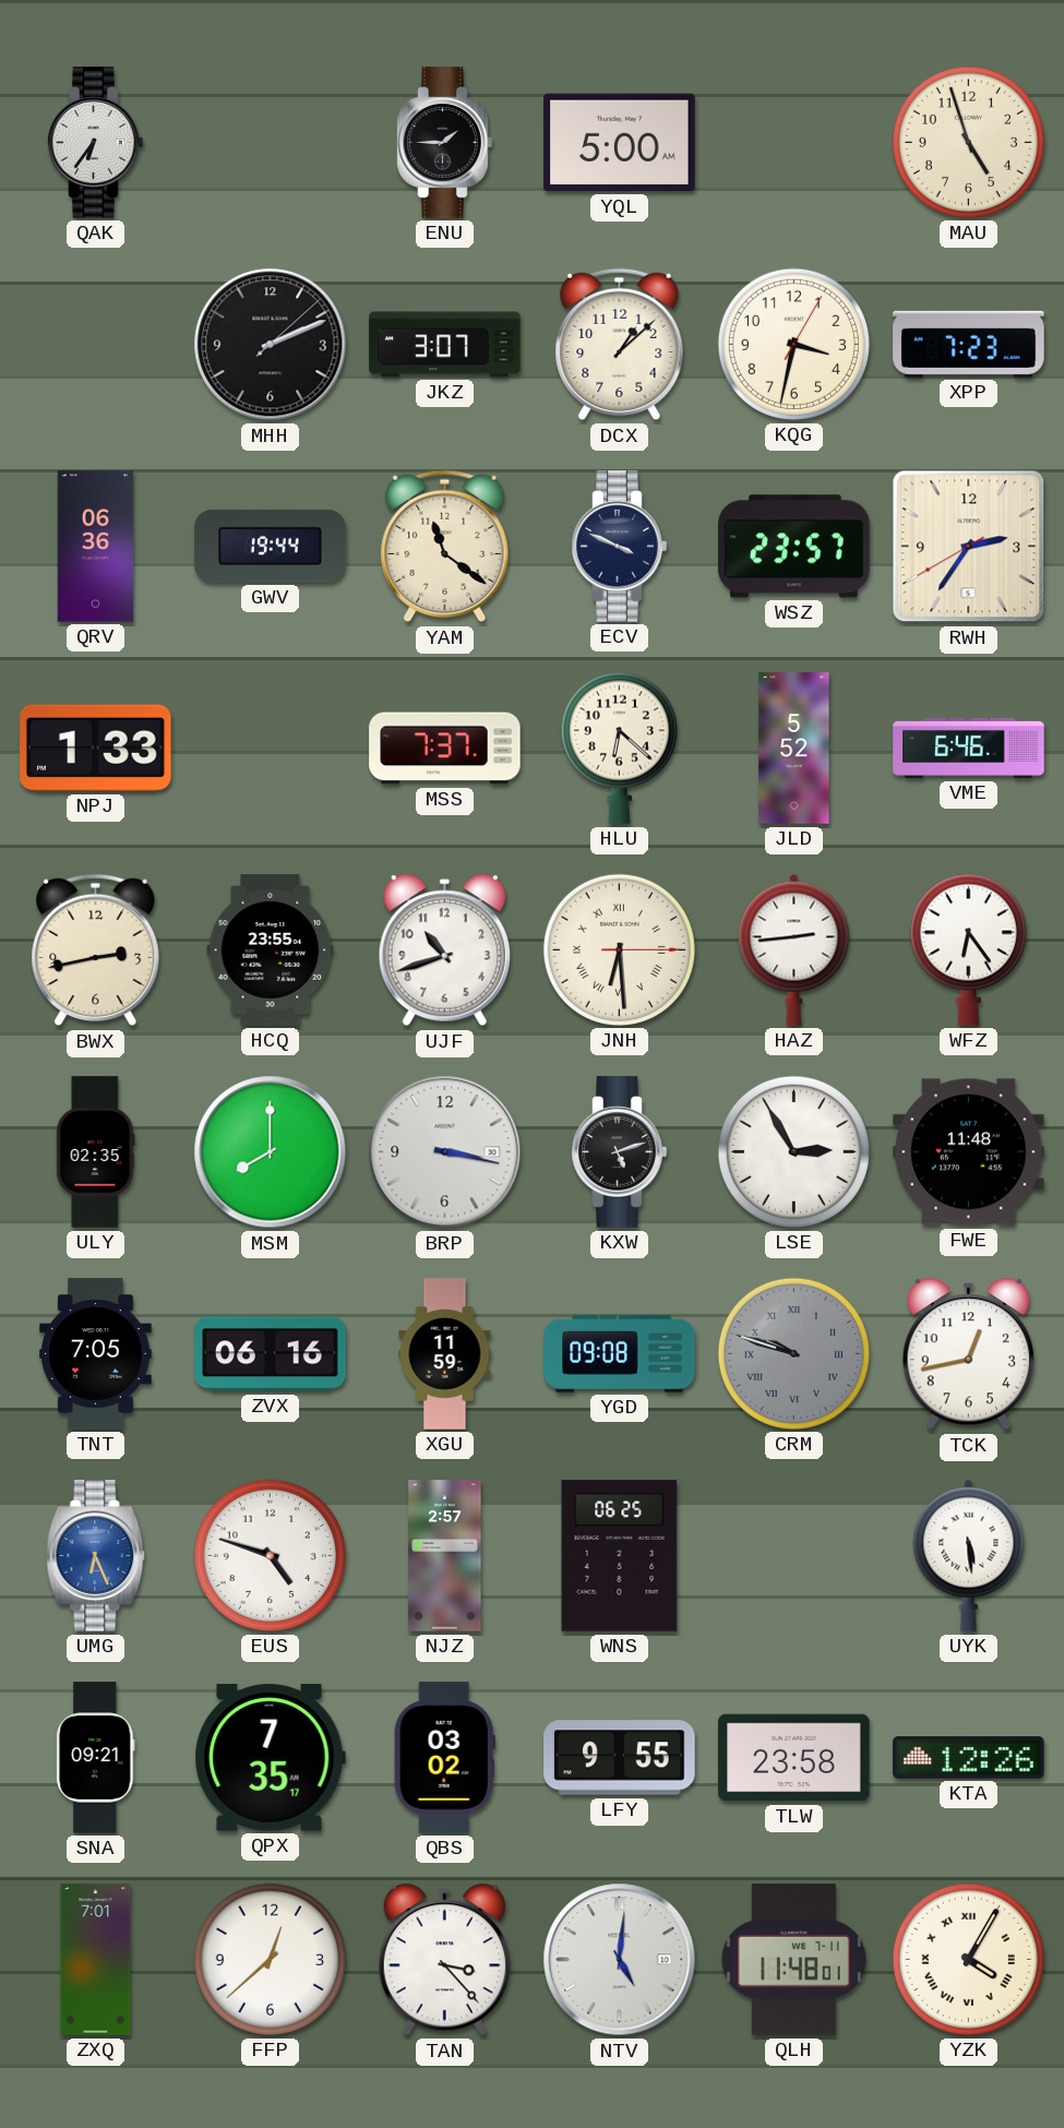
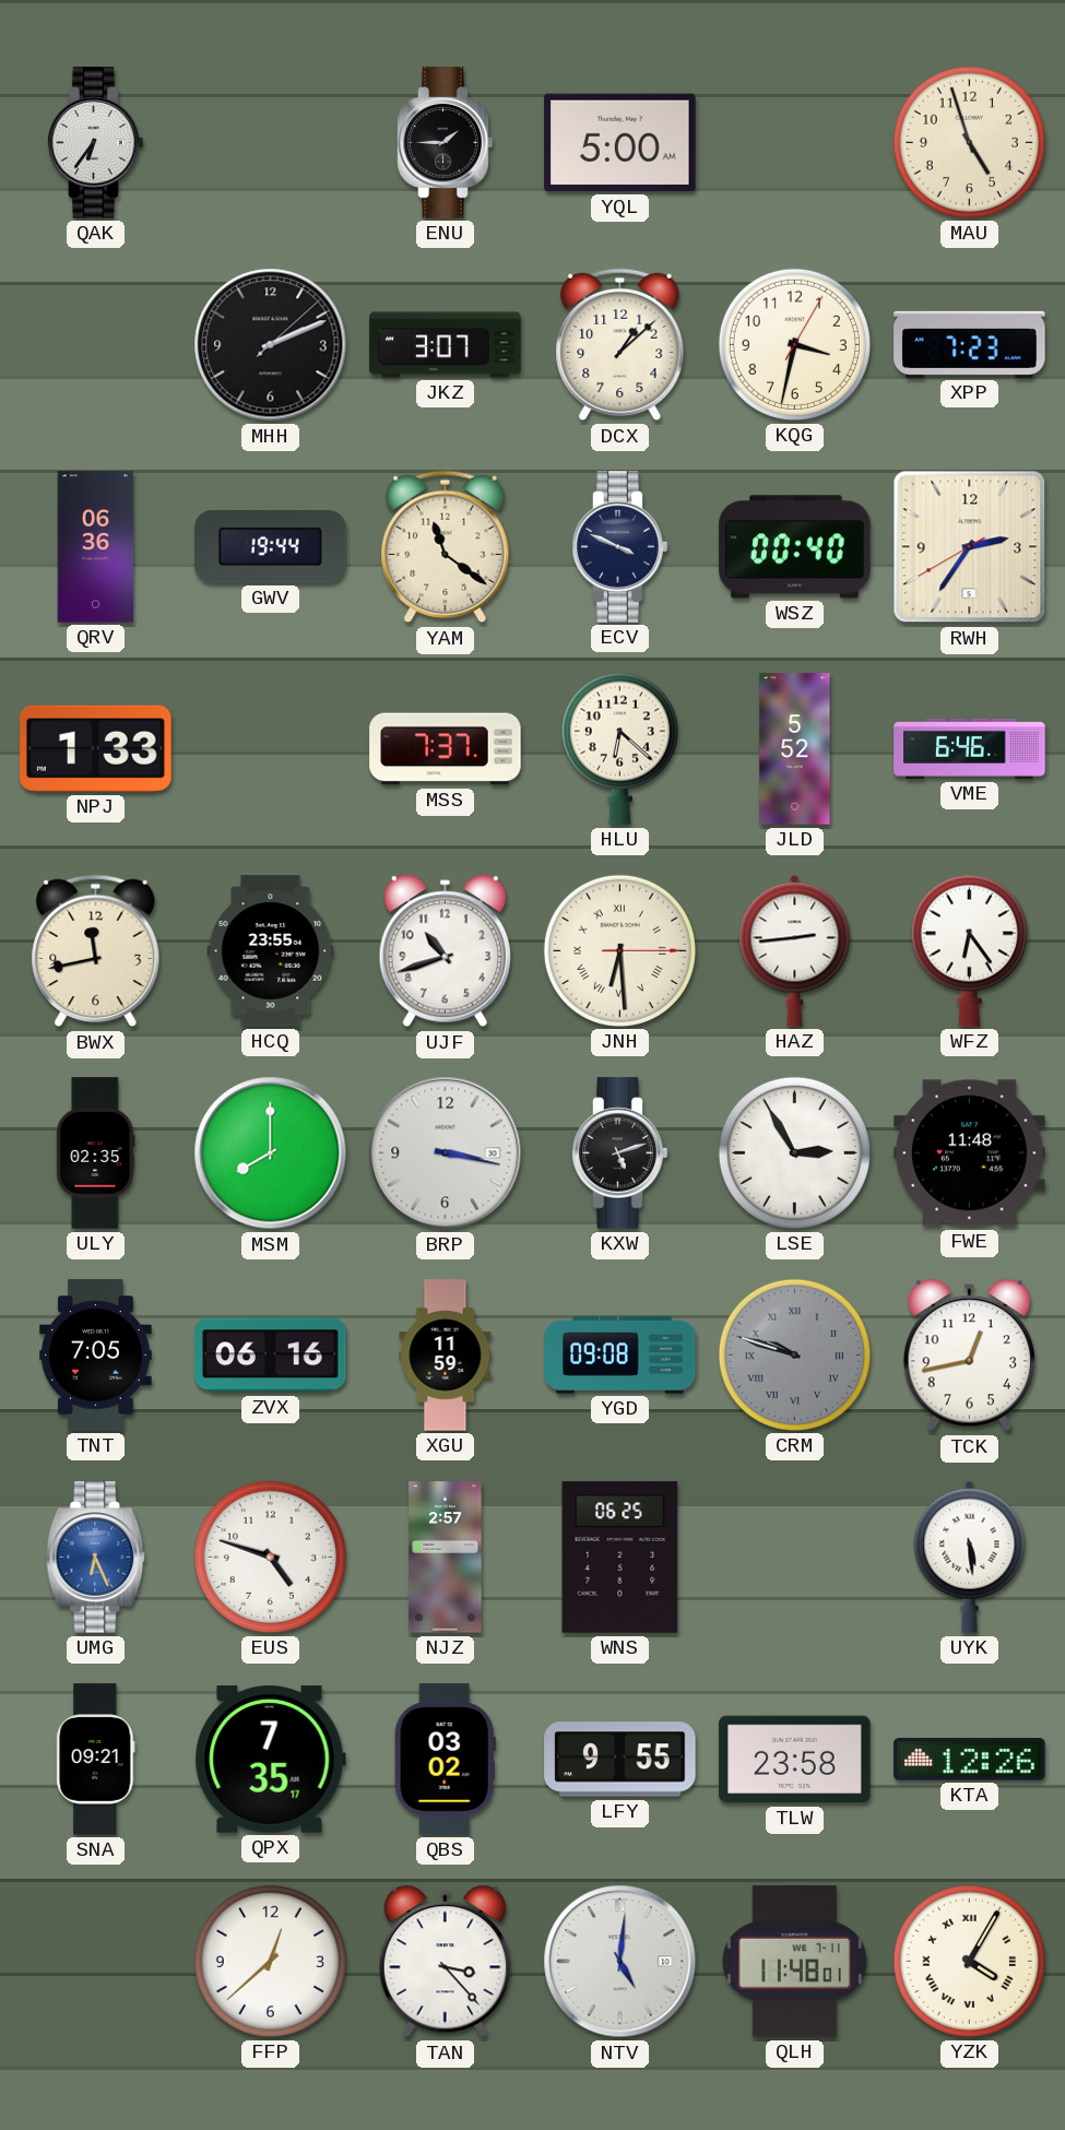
WSZ: 23:57 -> 00:40
BWX: 2:43 -> 11:43
ZXQ: 7:01 -> none
